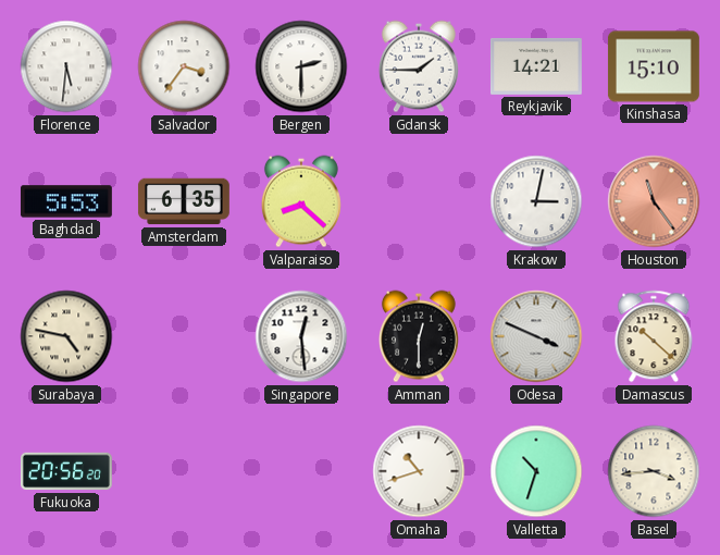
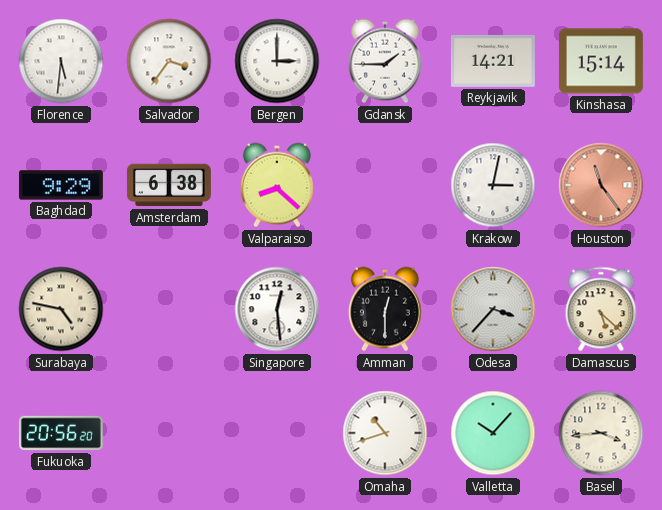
Bergen: 2:30 -> 3:00
Kinshasa: 15:10 -> 15:14
Baghdad: 5:53 -> 9:29
Amsterdam: 6:35 -> 6:38
Odesa: 3:49 -> 3:37
Damascus: 10:22 -> 5:22
Valletta: 10:33 -> 10:07
